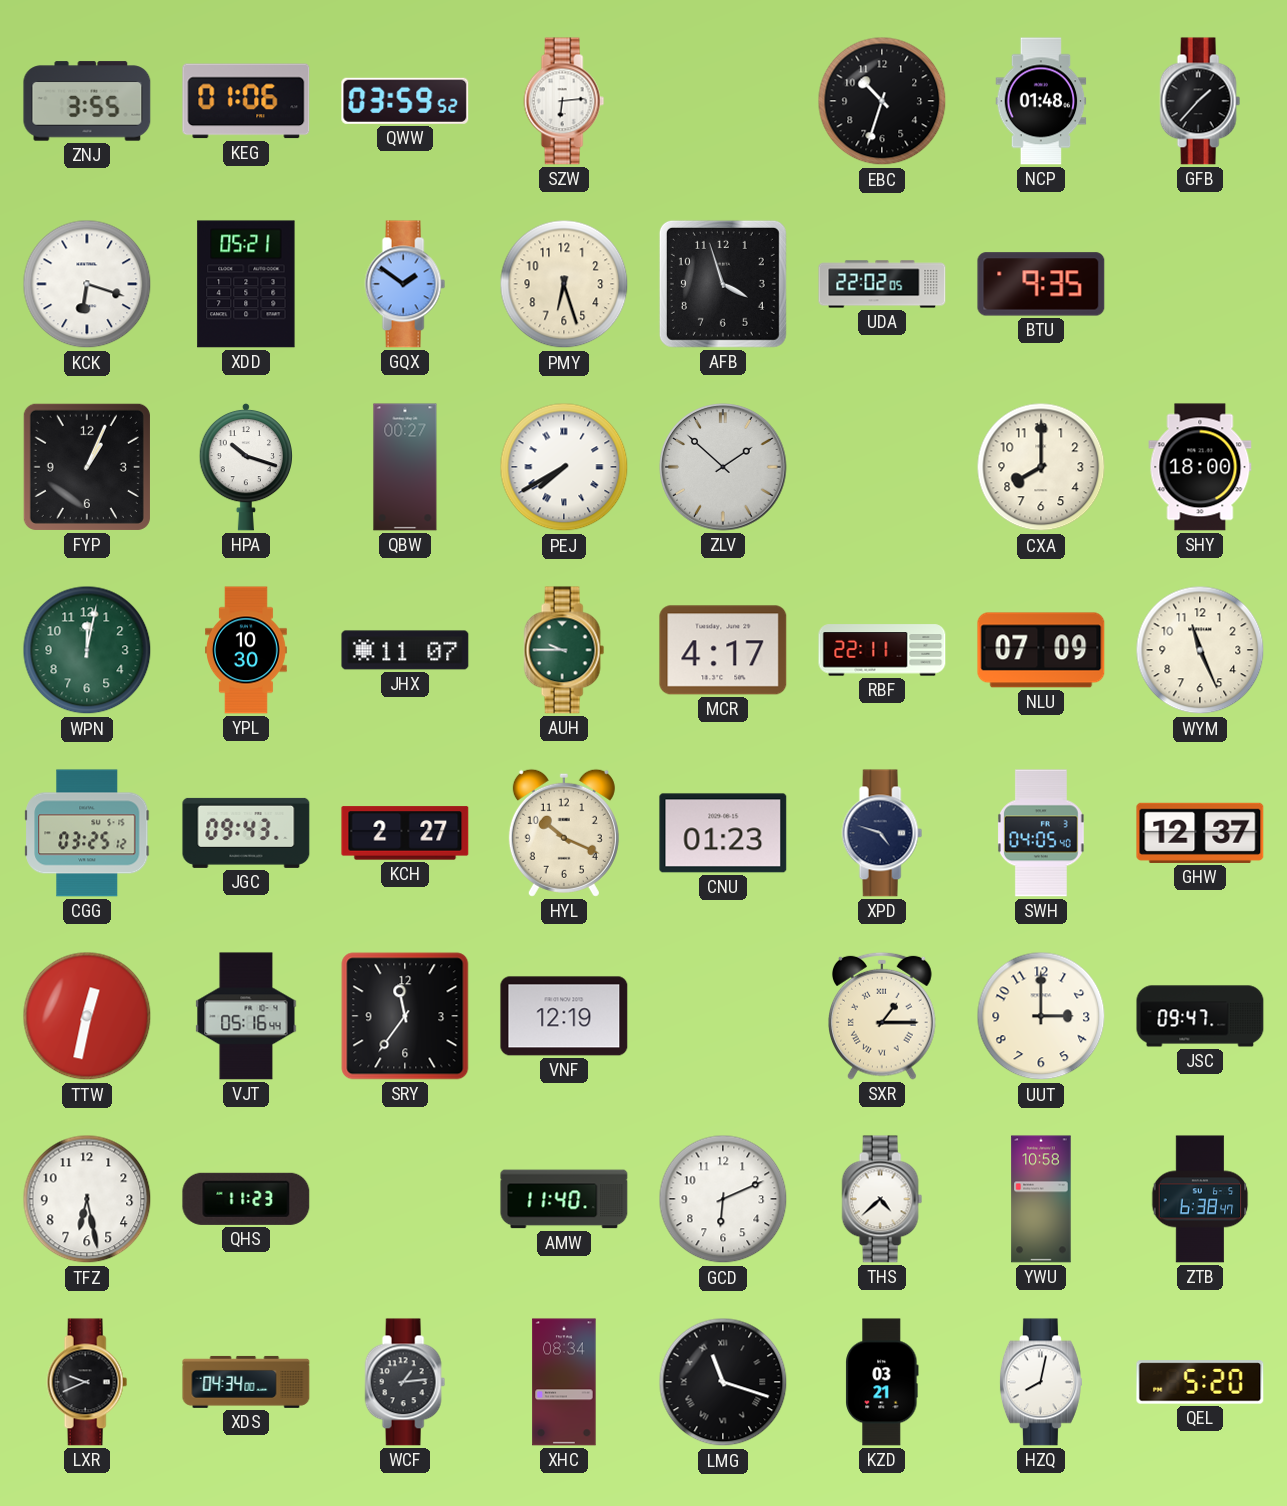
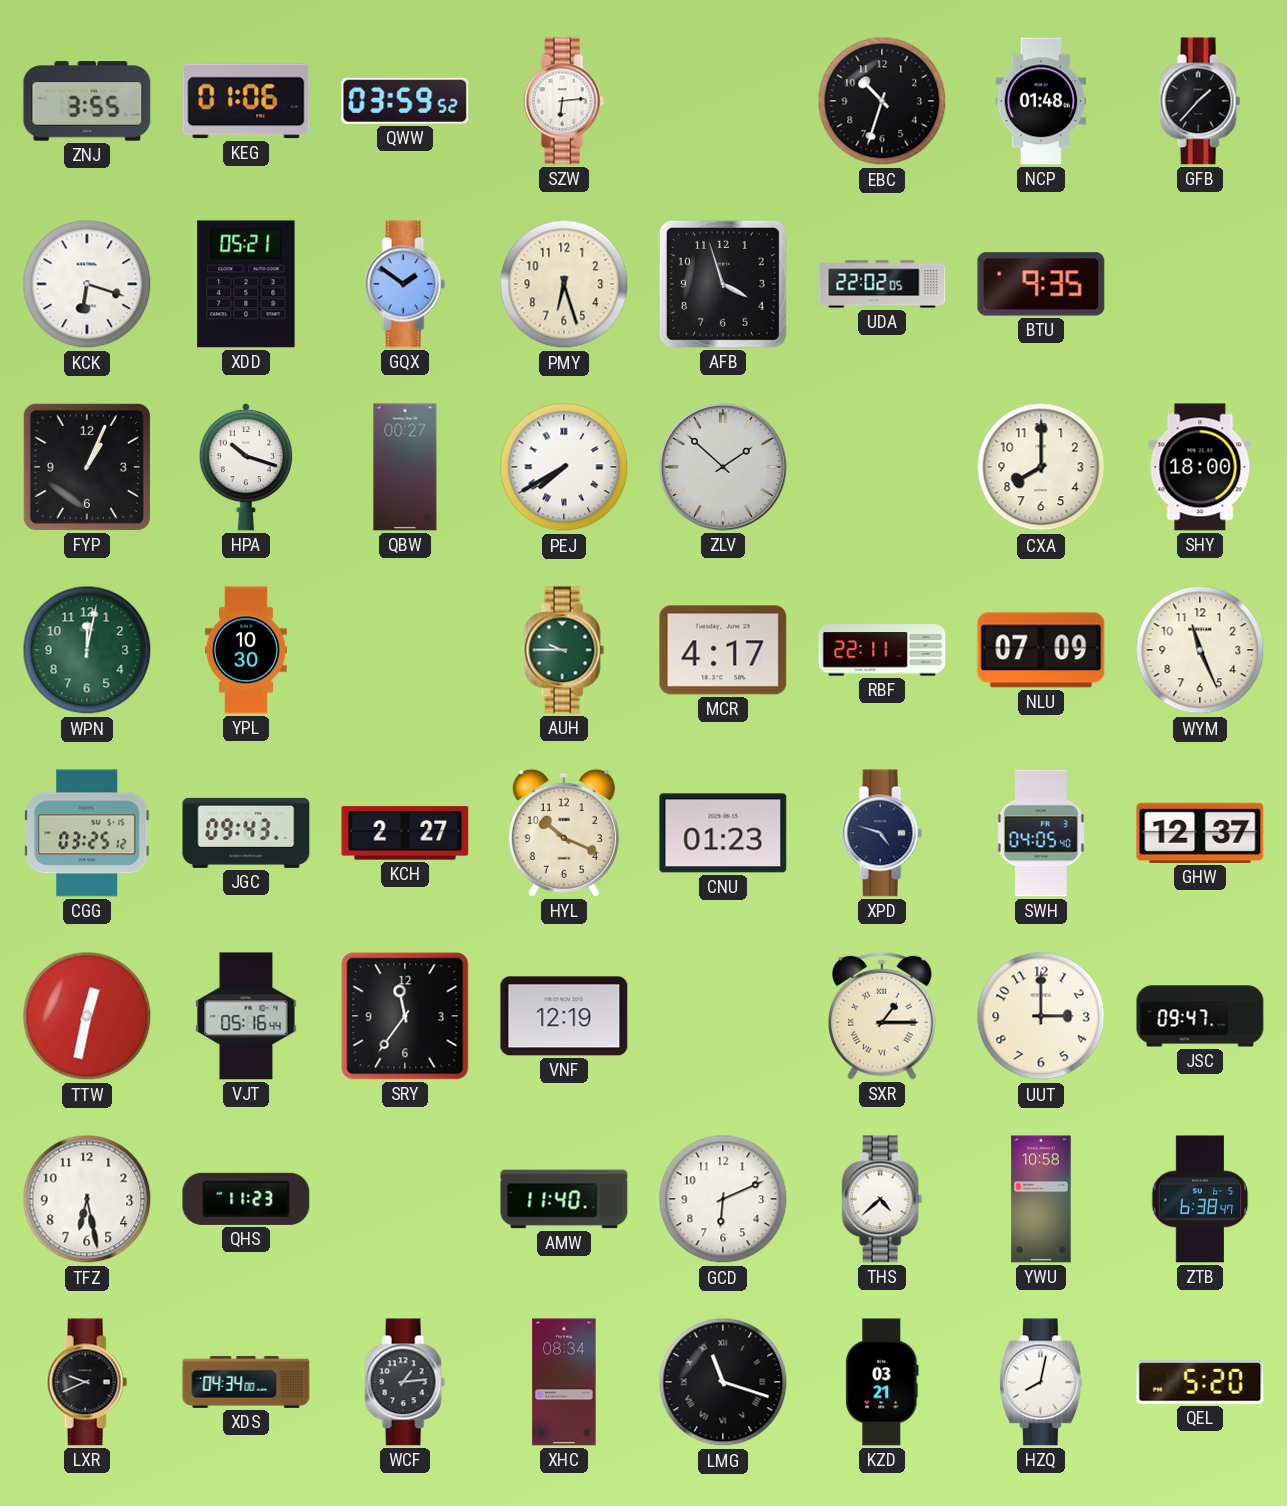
JHX: 11:07 -> none
